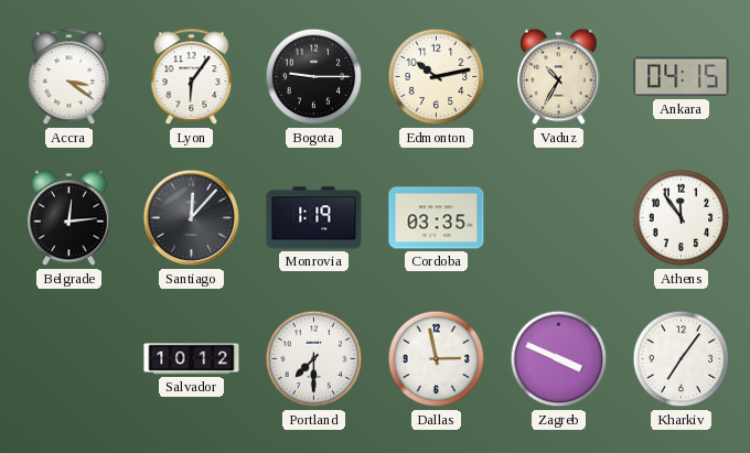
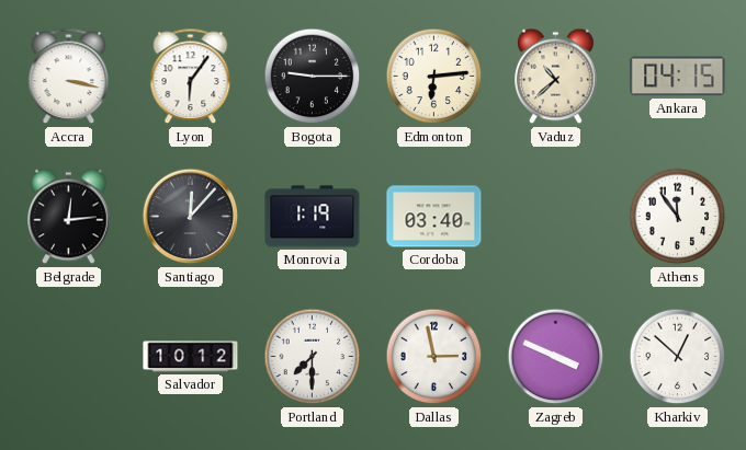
Accra: 3:21 -> 3:17
Edmonton: 10:13 -> 6:14
Vaduz: 10:35 -> 10:38
Cordoba: 03:35 -> 03:40
Kharkiv: 7:06 -> 12:52
